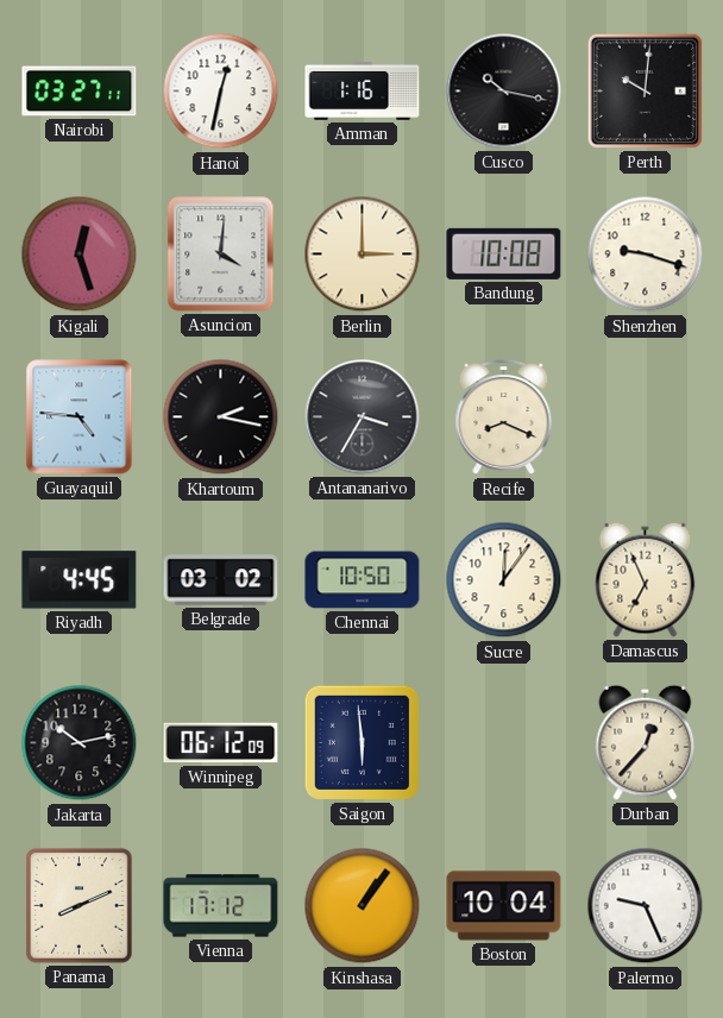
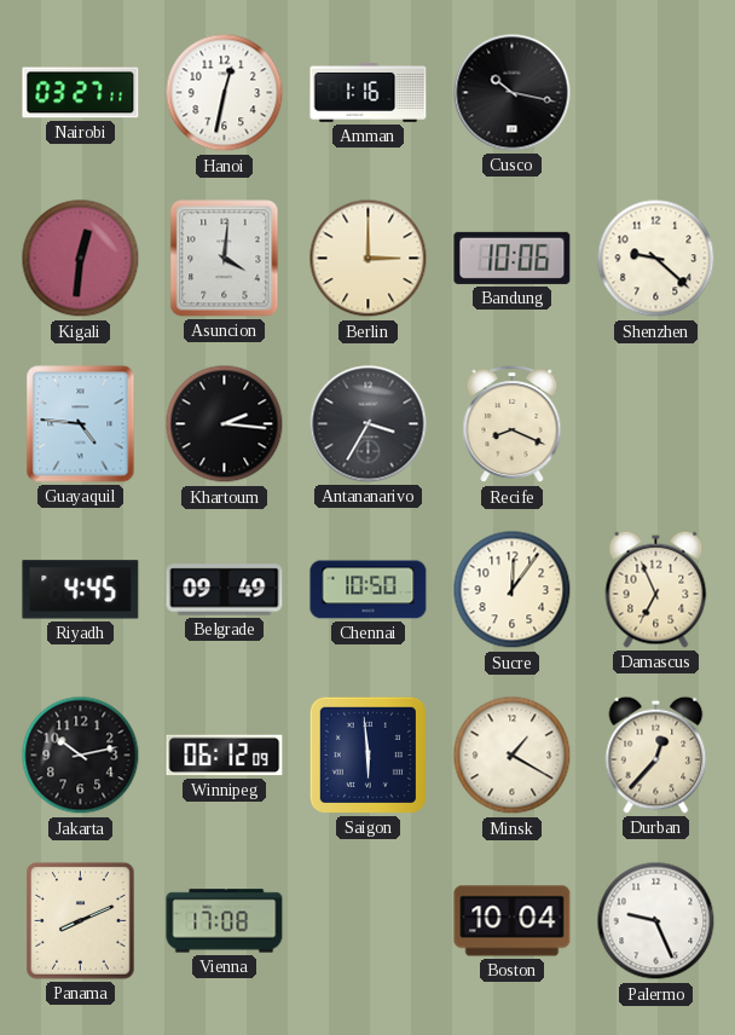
Perth: 10:01 -> none
Kigali: 12:27 -> 12:31
Bandung: 10:08 -> 10:06
Shenzhen: 9:18 -> 9:22
Khartoum: 2:17 -> 2:16
Belgrade: 03:02 -> 09:49
Minsk: none -> 1:20
Vienna: 17:12 -> 17:08
Kinshasa: 1:06 -> none
